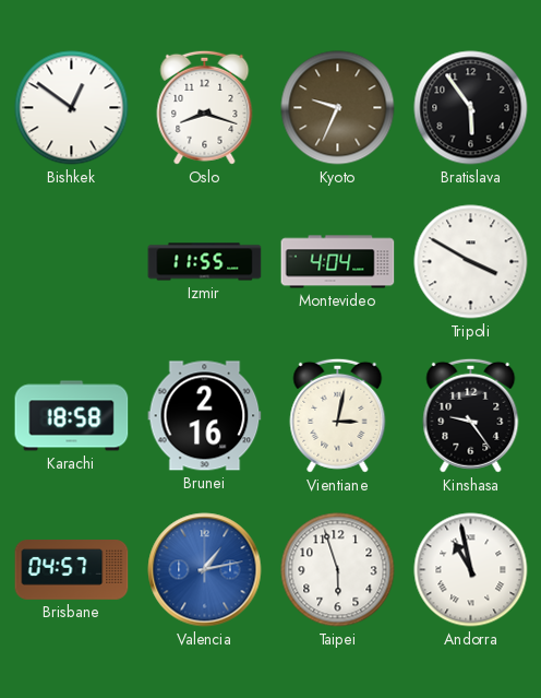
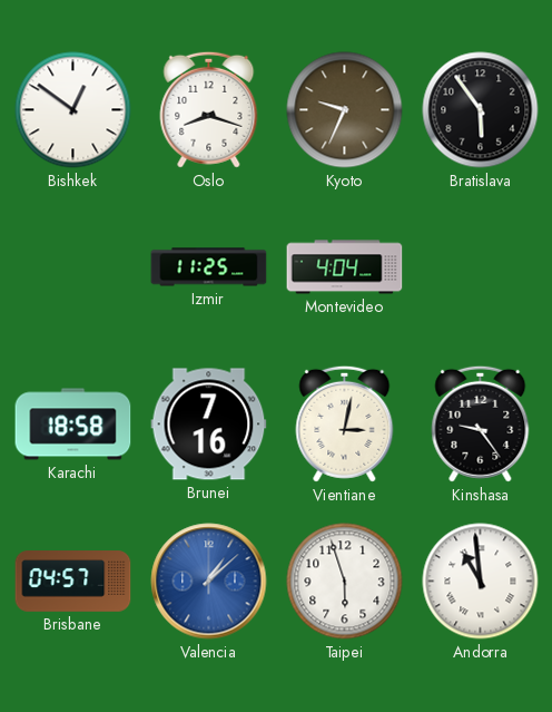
Izmir: 11:55 -> 11:25
Tripoli: 3:50 -> none
Brunei: 2:16 -> 7:16
Valencia: 1:13 -> 1:08
Andorra: 10:58 -> 10:59
